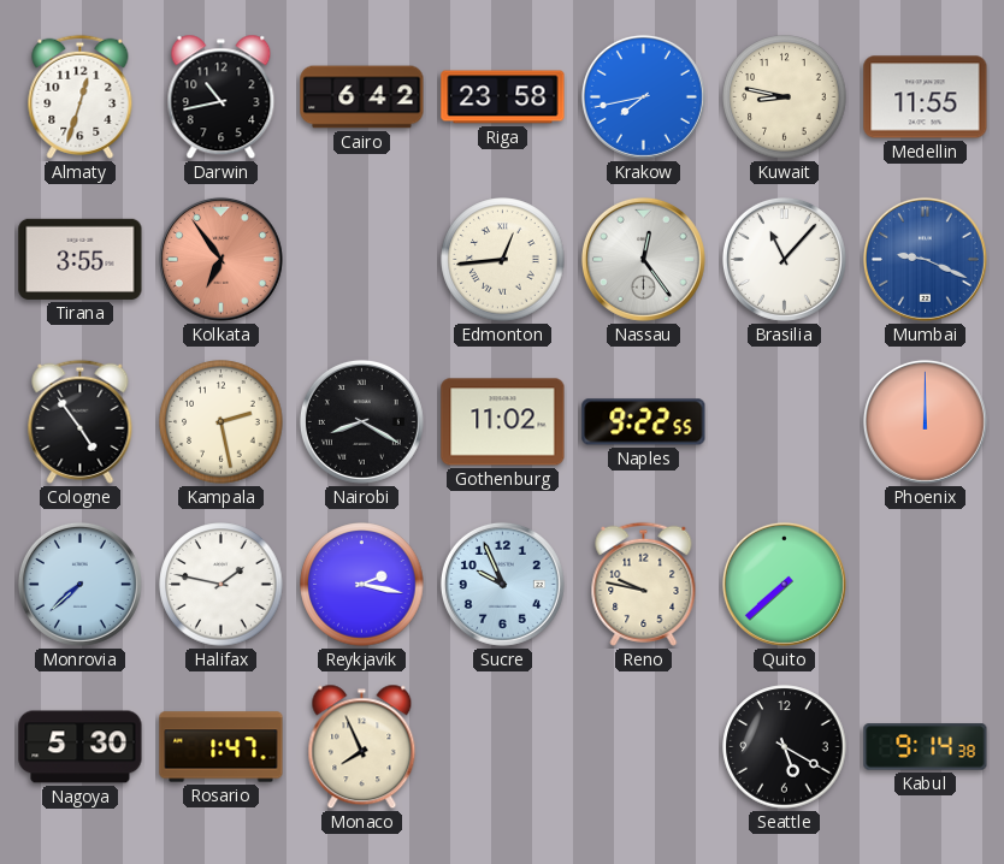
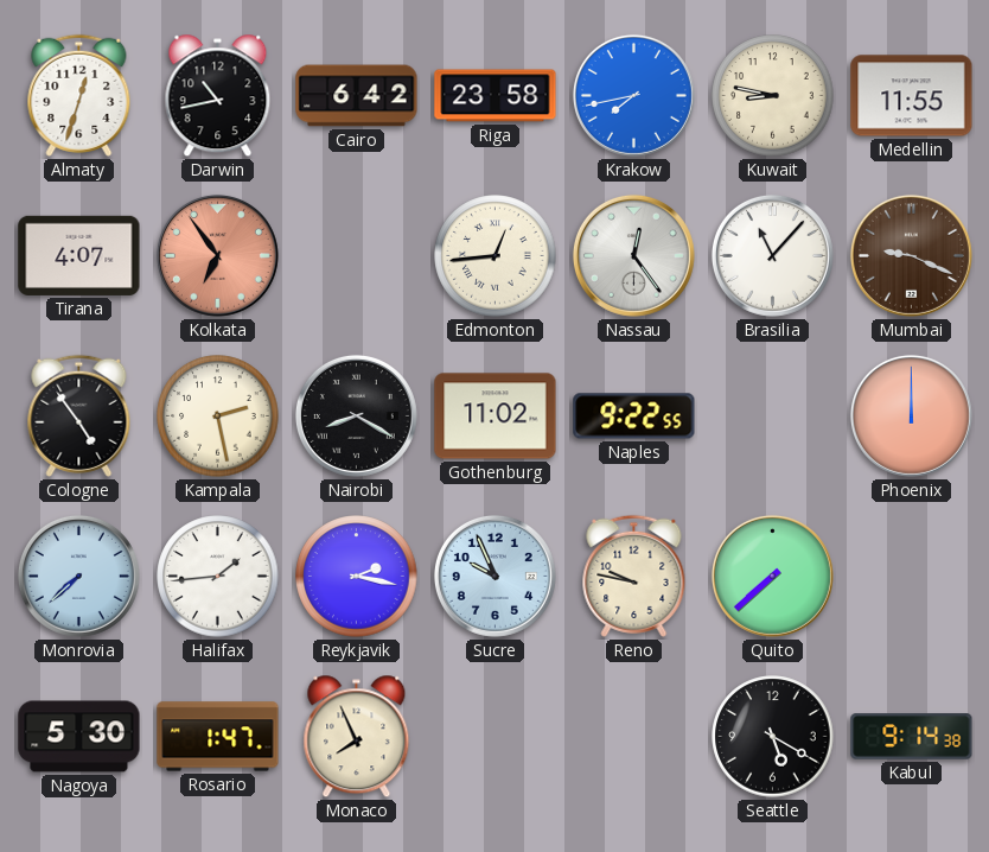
Tirana: 3:55 -> 4:07
Mumbai dial: blue -> brown
Halifax: 1:47 -> 1:44
